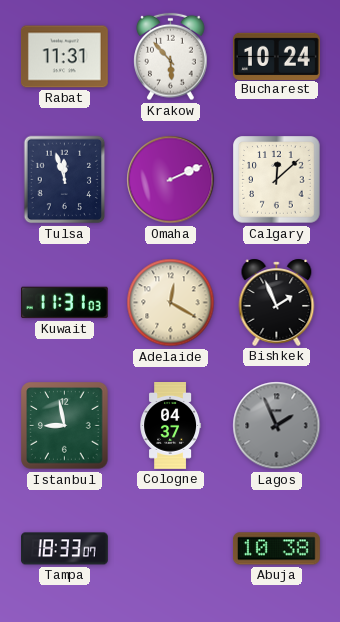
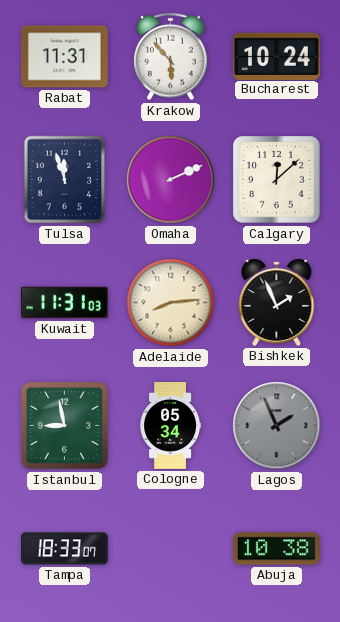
Adelaide: 12:20 -> 8:14
Cologne: 04:37 -> 05:34
